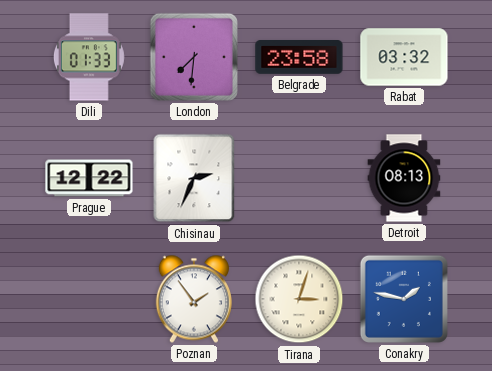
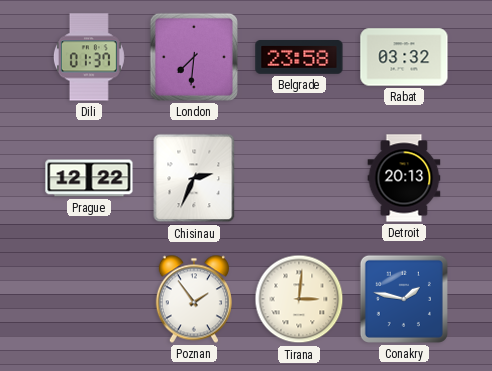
Dili: 01:33 -> 01:37
Detroit: 08:13 -> 20:13
Tirana: 3:03 -> 3:01
